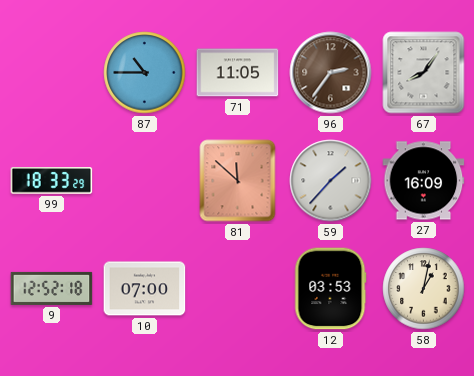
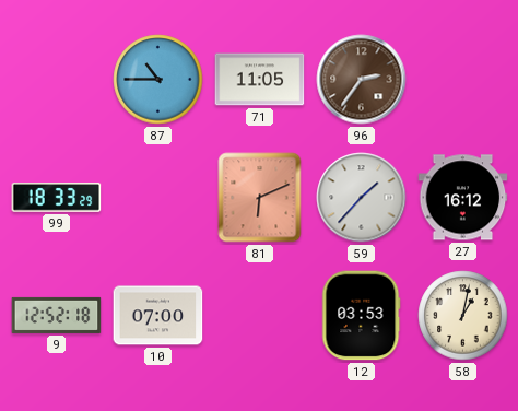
67: 8:06 -> none
81: 11:52 -> 6:11
27: 16:09 -> 16:12
